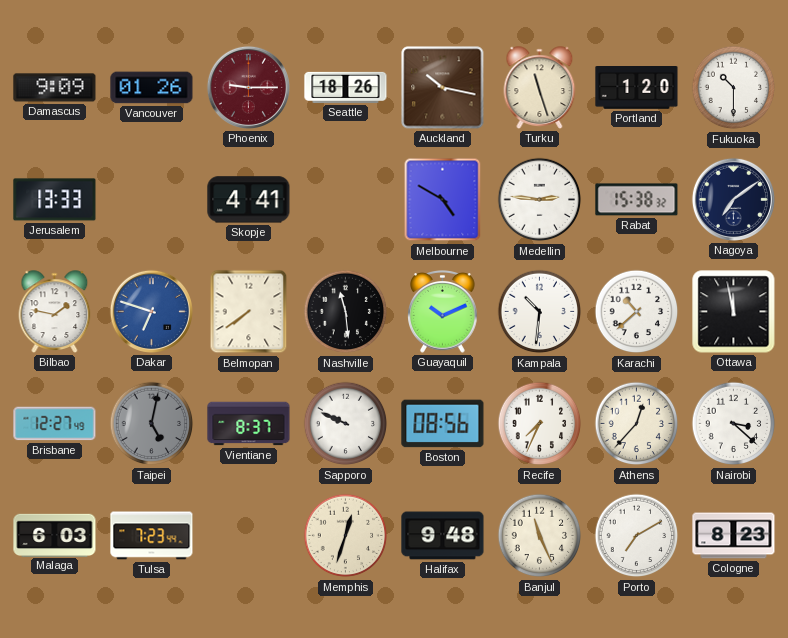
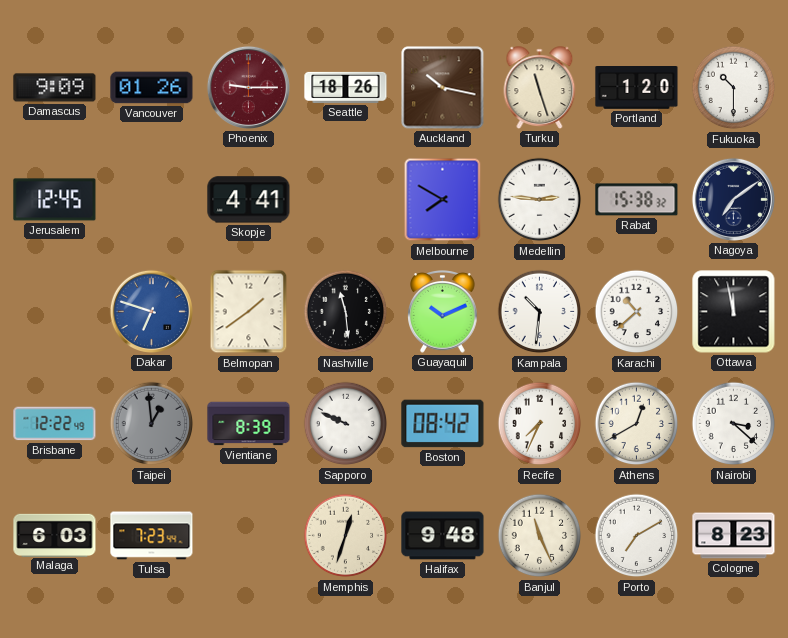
Jerusalem: 13:33 -> 12:45
Melbourne: 4:50 -> 7:50
Bilbao: 1:47 -> none
Belmopan: 7:39 -> 1:39
Brisbane: 12:27 -> 12:22
Taipei: 5:02 -> 12:59
Vientiane: 8:37 -> 8:39
Boston: 08:56 -> 08:42
Athens: 12:37 -> 12:40
